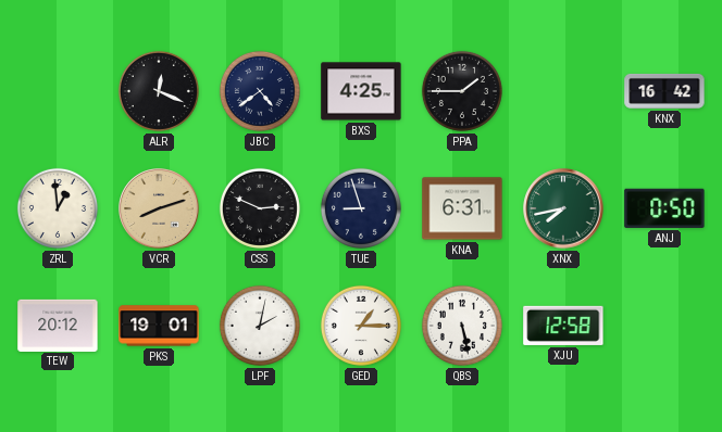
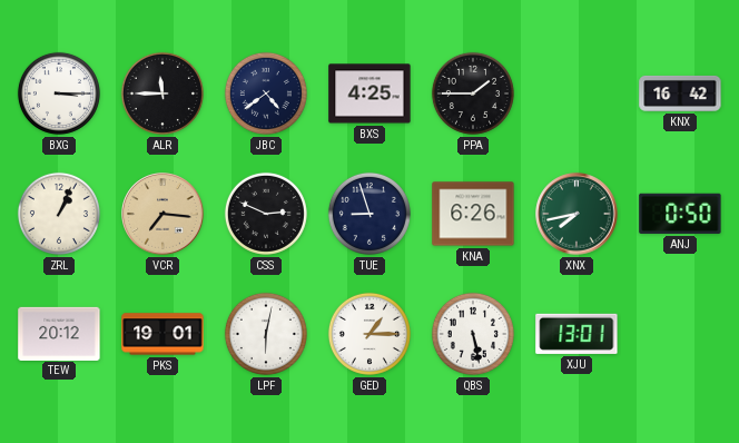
BXG: none -> 3:15
ALR: 12:19 -> 11:45
ZRL: 12:59 -> 1:04
VCR: 8:12 -> 7:16
KNA: 6:31 -> 6:26
LPF: 2:02 -> 6:02
XJU: 12:58 -> 13:01
